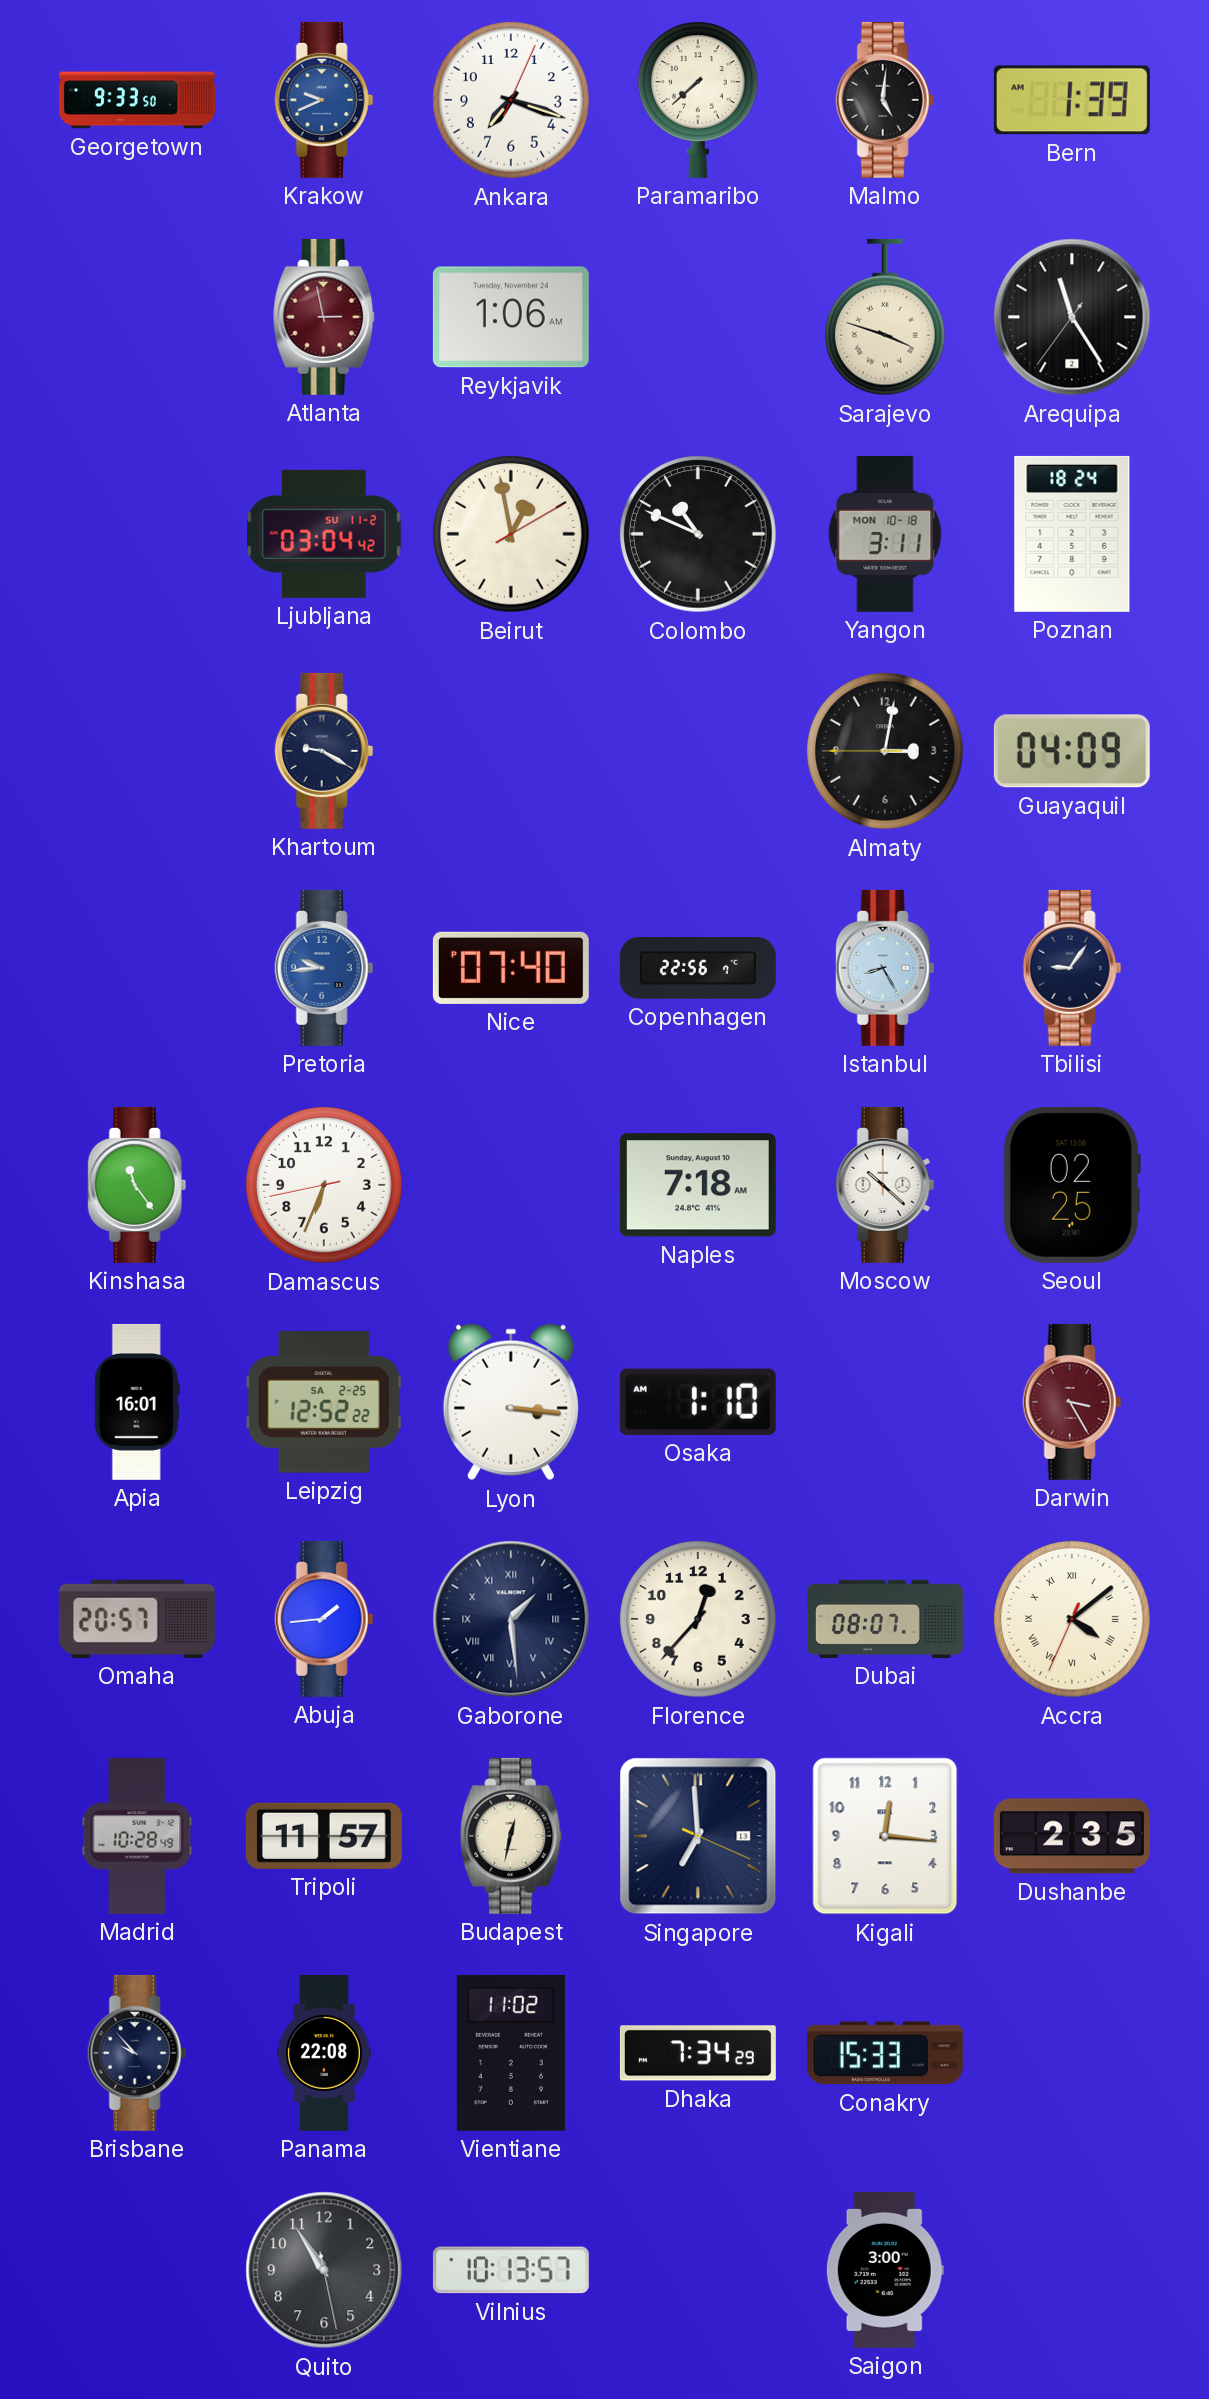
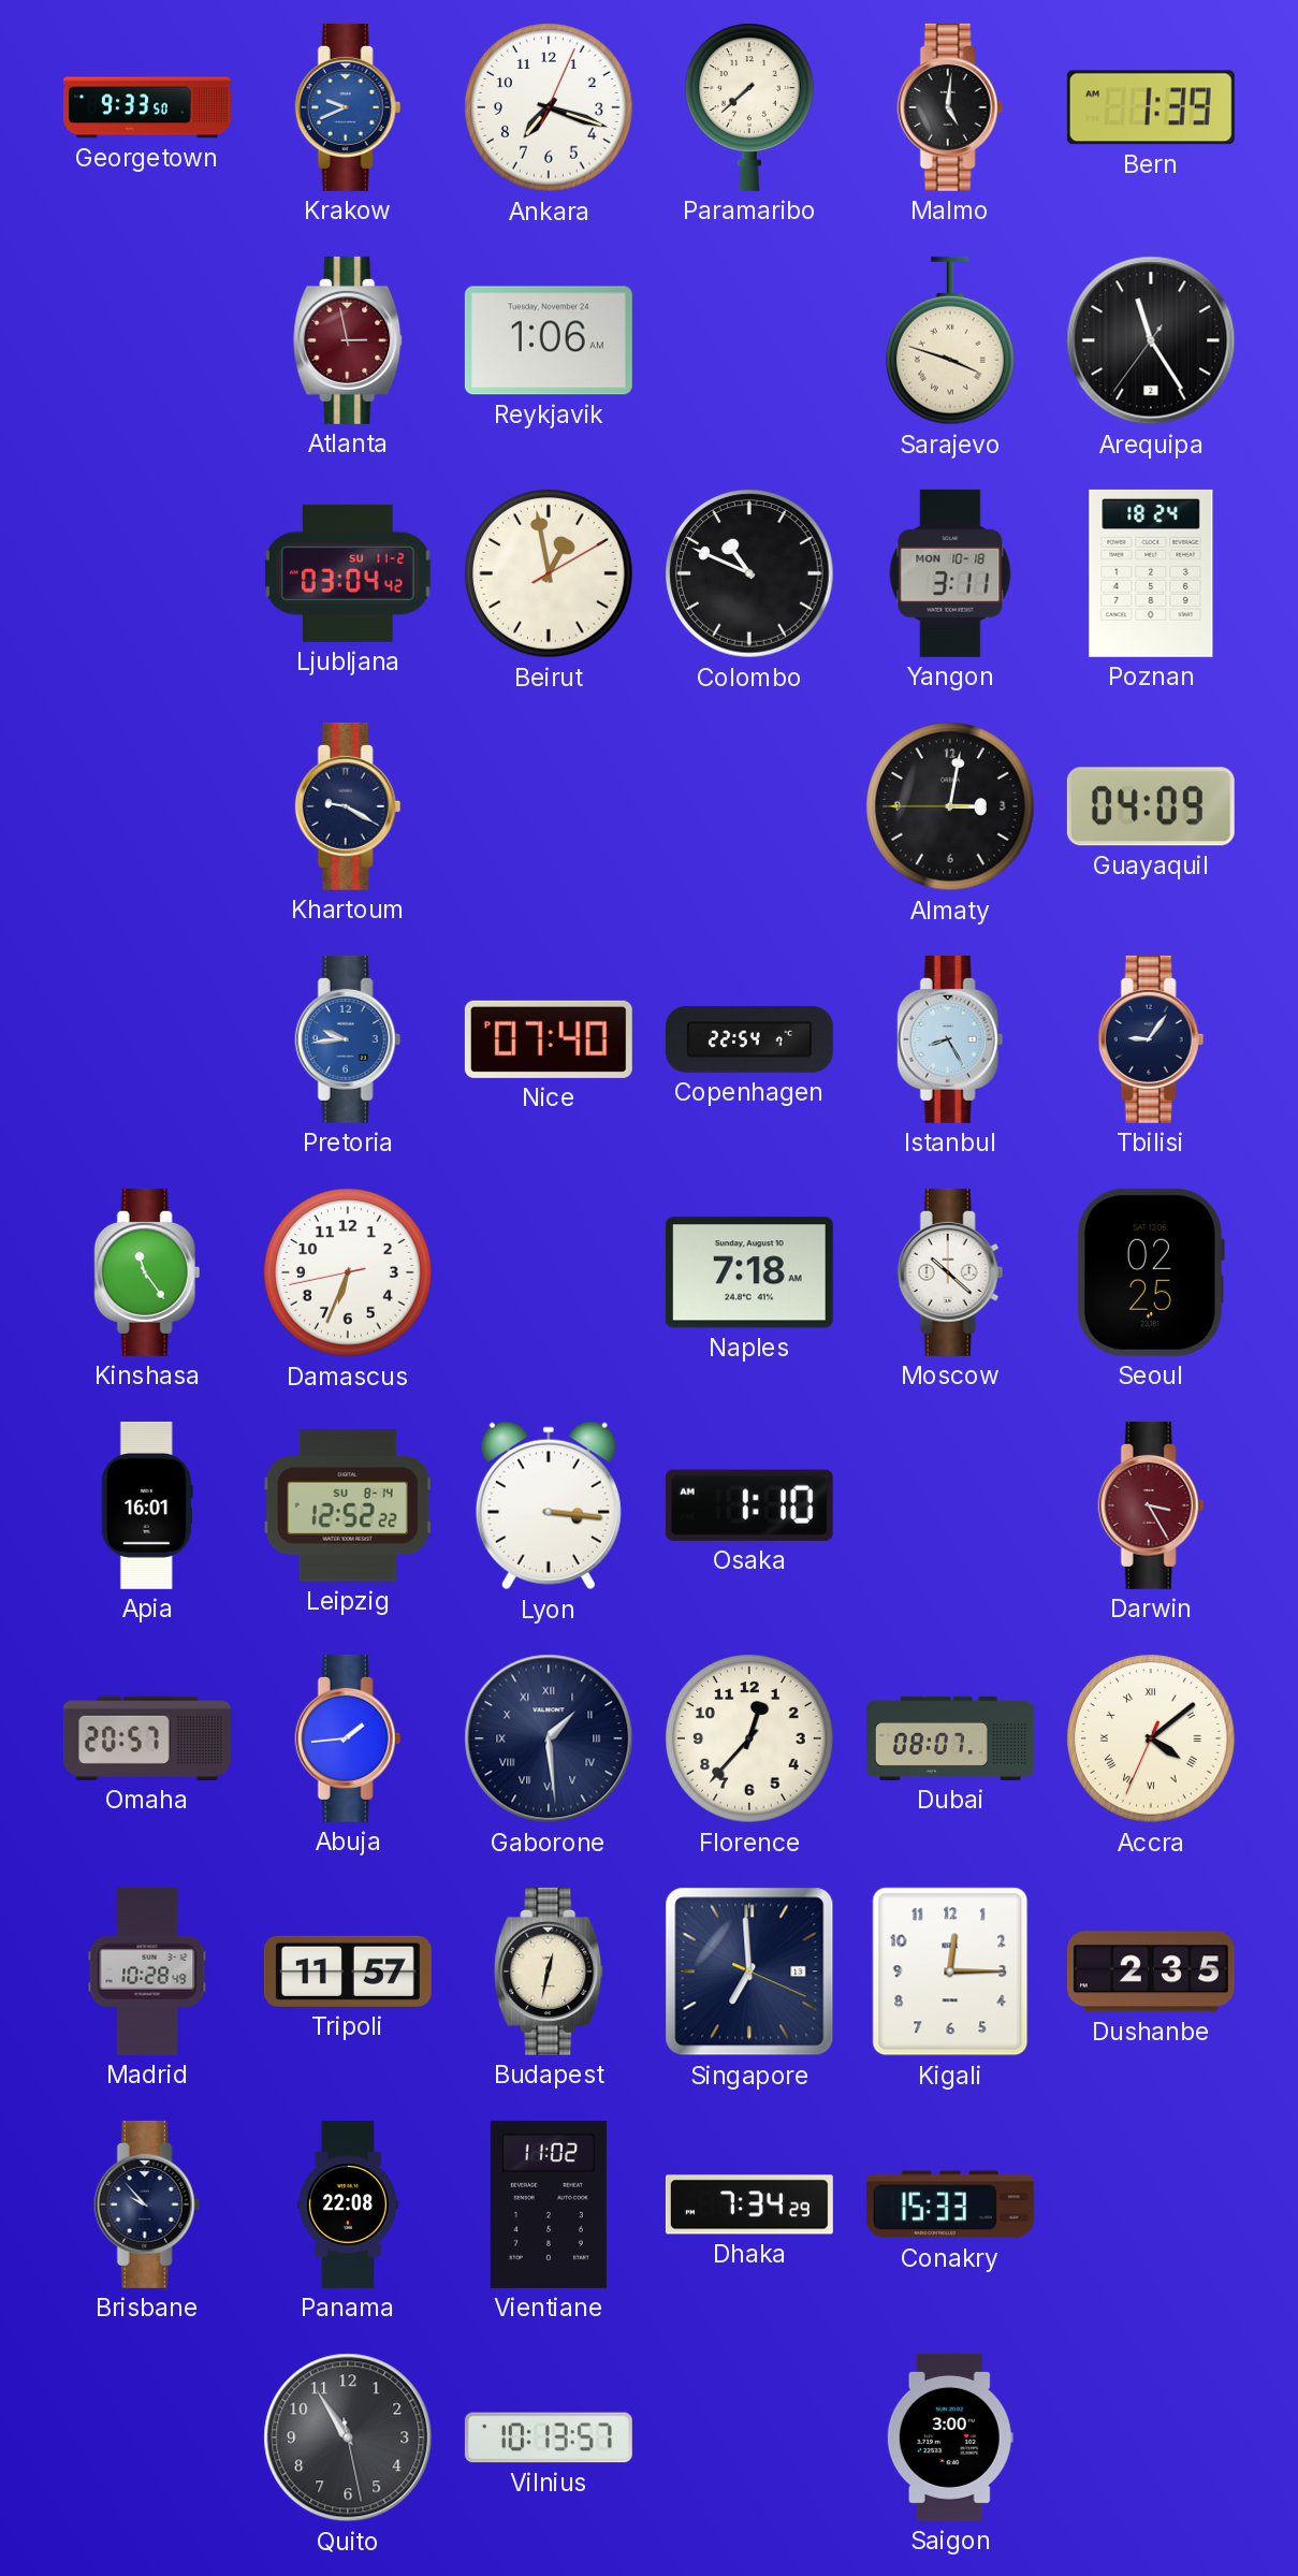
Copenhagen: 22:56 -> 22:54
Leipzig date: SA 2-25 -> SU 8-14
Kigali: 12:16 -> 12:15
